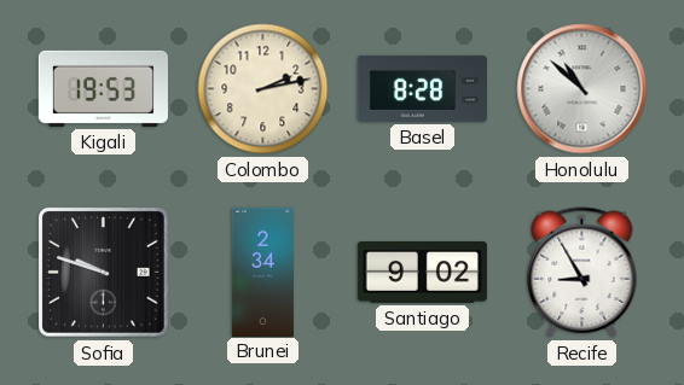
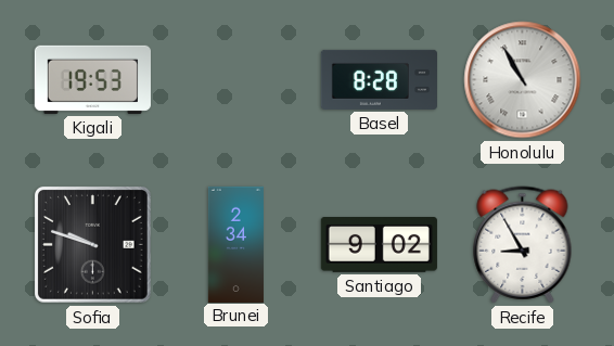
Colombo: 2:13 -> none
Honolulu: 10:52 -> 10:55
